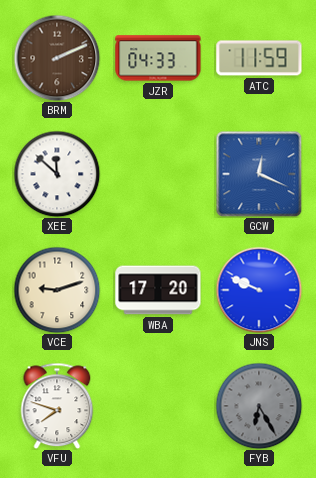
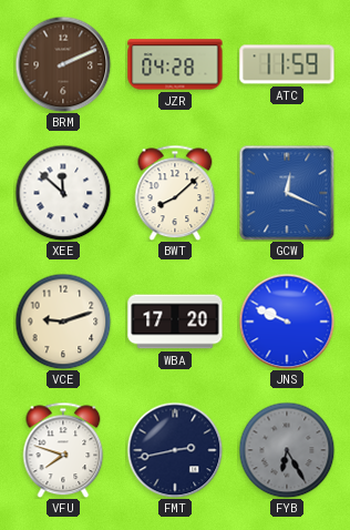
JZR: 04:33 -> 04:28
BWT: none -> 8:08
FMT: none -> 2:43
